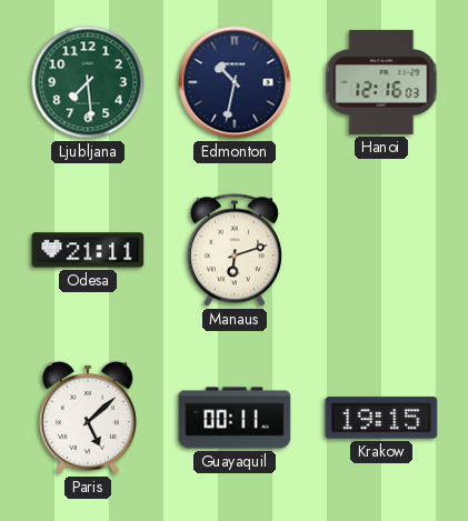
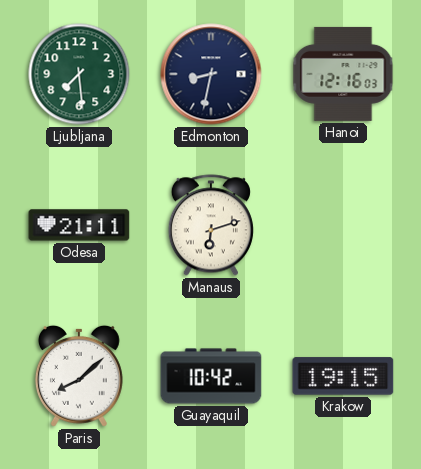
Edmonton: 10:32 -> 8:32
Paris: 5:08 -> 8:08
Guayaquil: 00:11 -> 10:42
